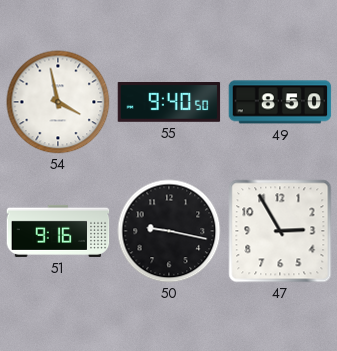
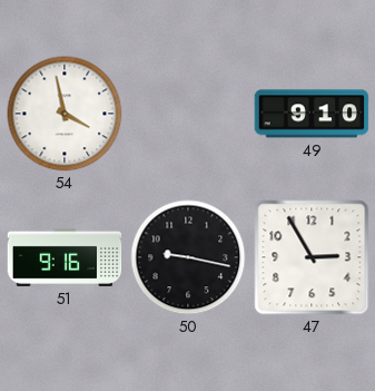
55: 9:40 -> none
49: 8:50 -> 9:10
